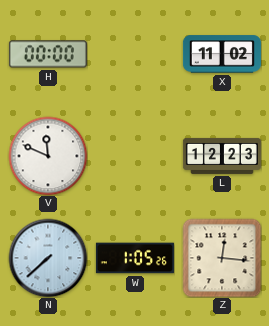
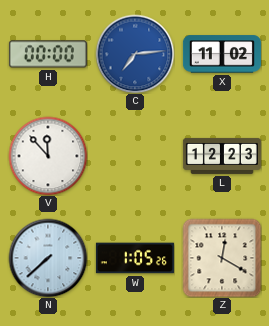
C: none -> 7:14
V: 11:49 -> 11:53
Z: 12:16 -> 12:20
